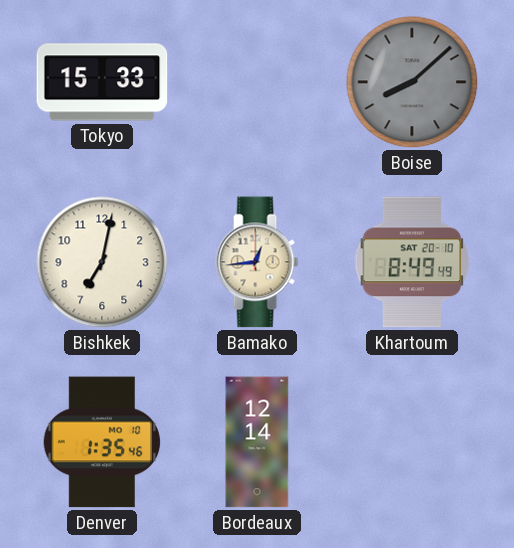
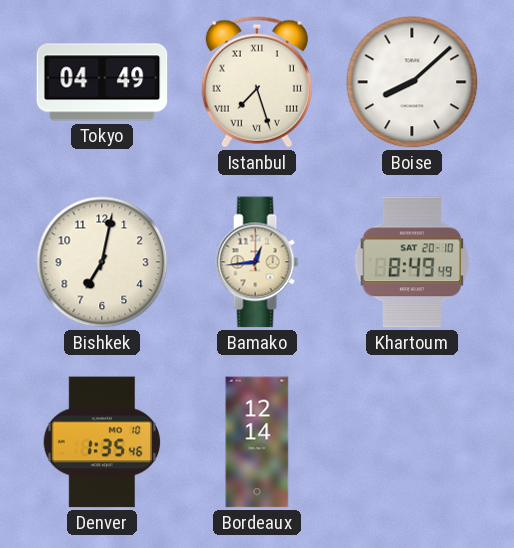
Tokyo: 15:33 -> 04:49
Istanbul: none -> 7:27
Boise dial: grey -> white
